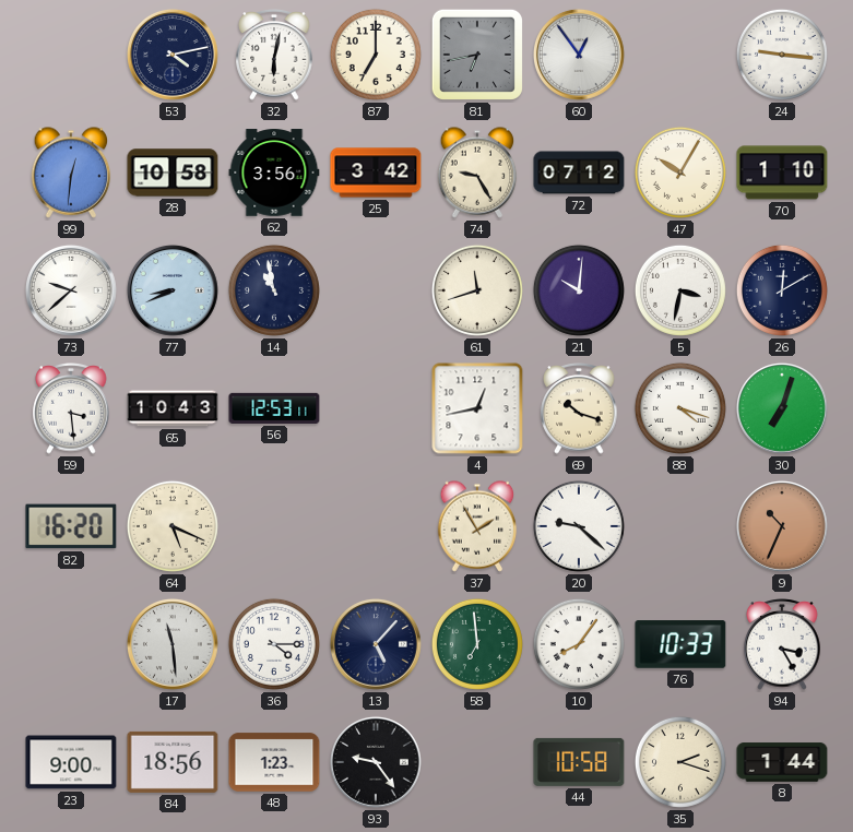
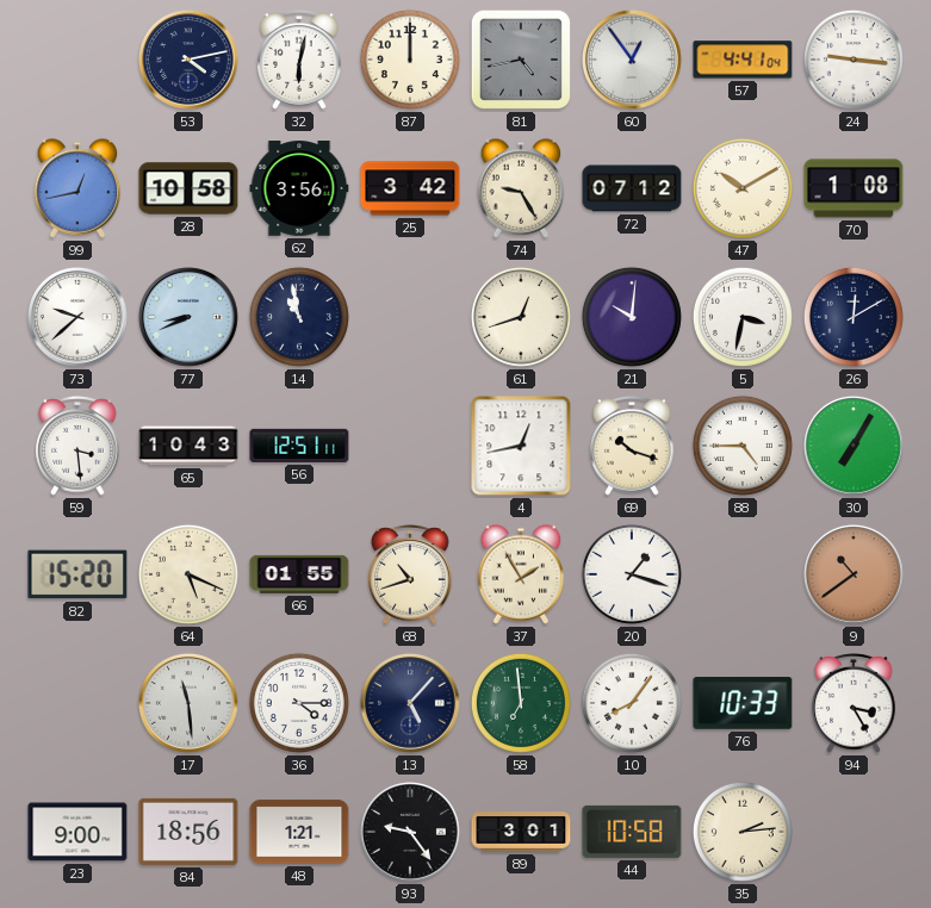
87: 7:00 -> 12:00
81: 6:43 -> 4:43
57: none -> 4:41
99: 12:31 -> 12:43
47: 10:05 -> 10:10
70: 1:10 -> 1:08
61: 11:42 -> 12:42
56: 12:53 -> 12:51
88: 4:18 -> 4:45
30: 7:03 -> 7:05
82: 16:20 -> 15:20
66: none -> 01:55
68: none -> 10:42
20: 9:22 -> 1:18
9: 10:34 -> 10:39
48: 1:23 -> 1:21
89: none -> 3:01
35: 2:18 -> 2:14
8: 1:44 -> none
